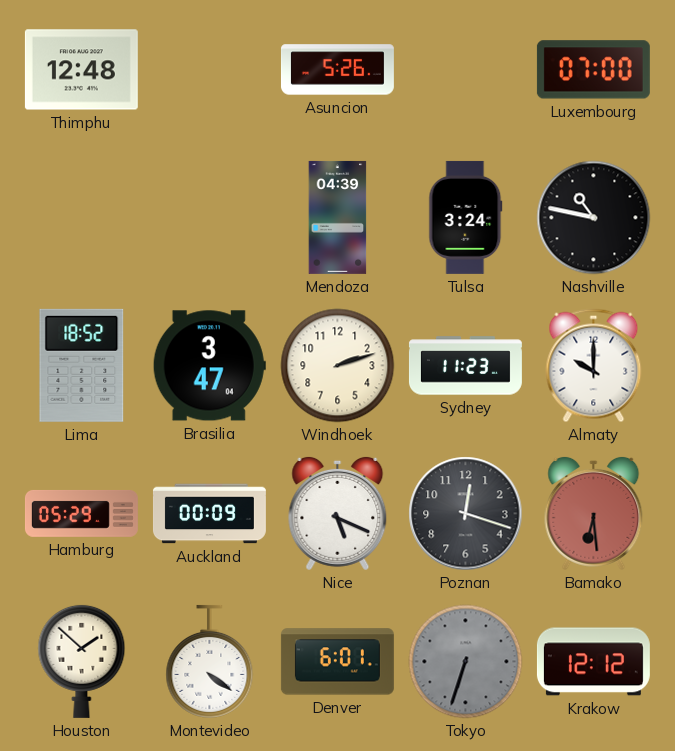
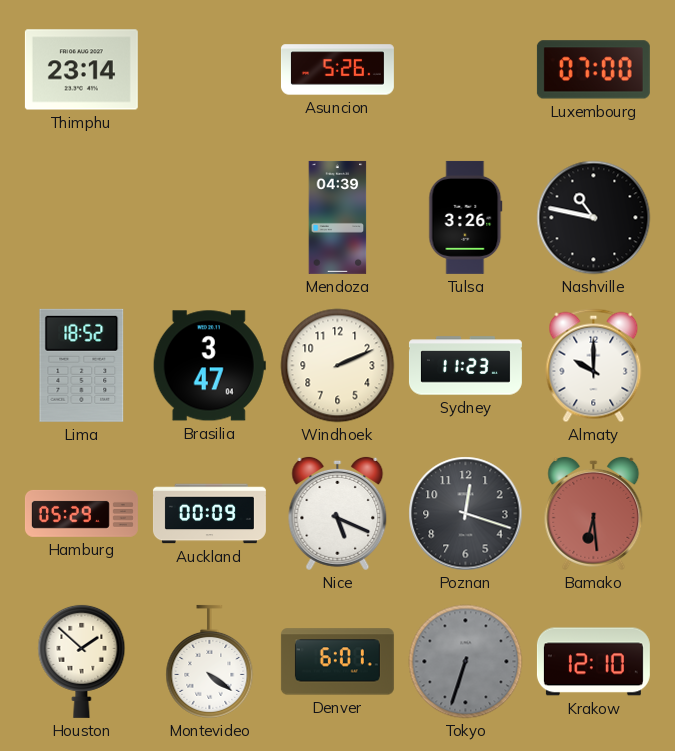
Thimphu: 12:48 -> 23:14
Tulsa: 3:24 -> 3:26
Windhoek: 2:12 -> 2:11
Krakow: 12:12 -> 12:10
